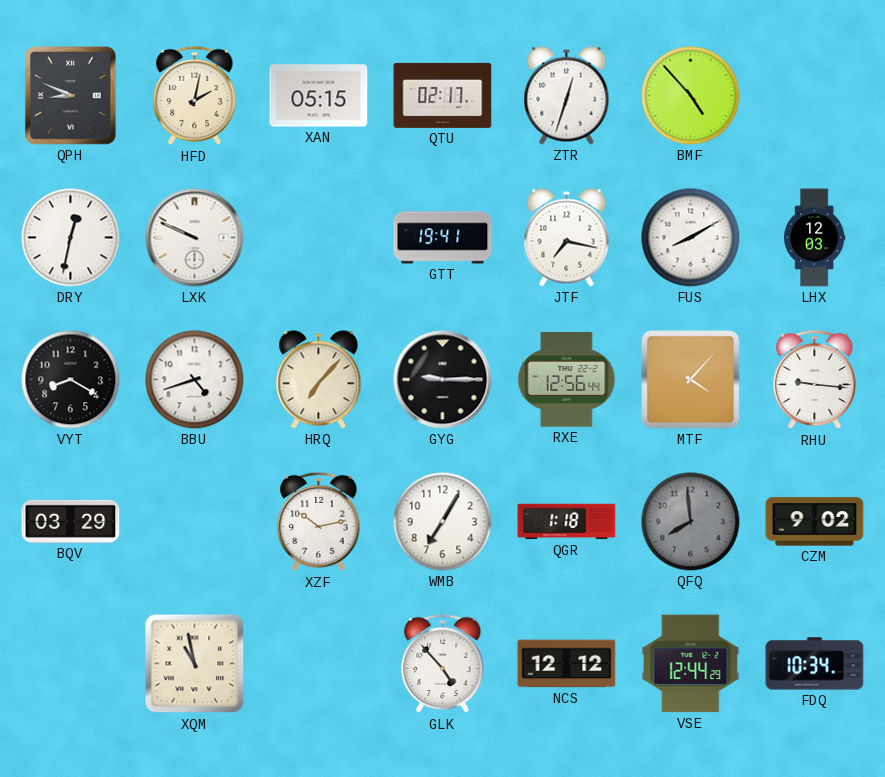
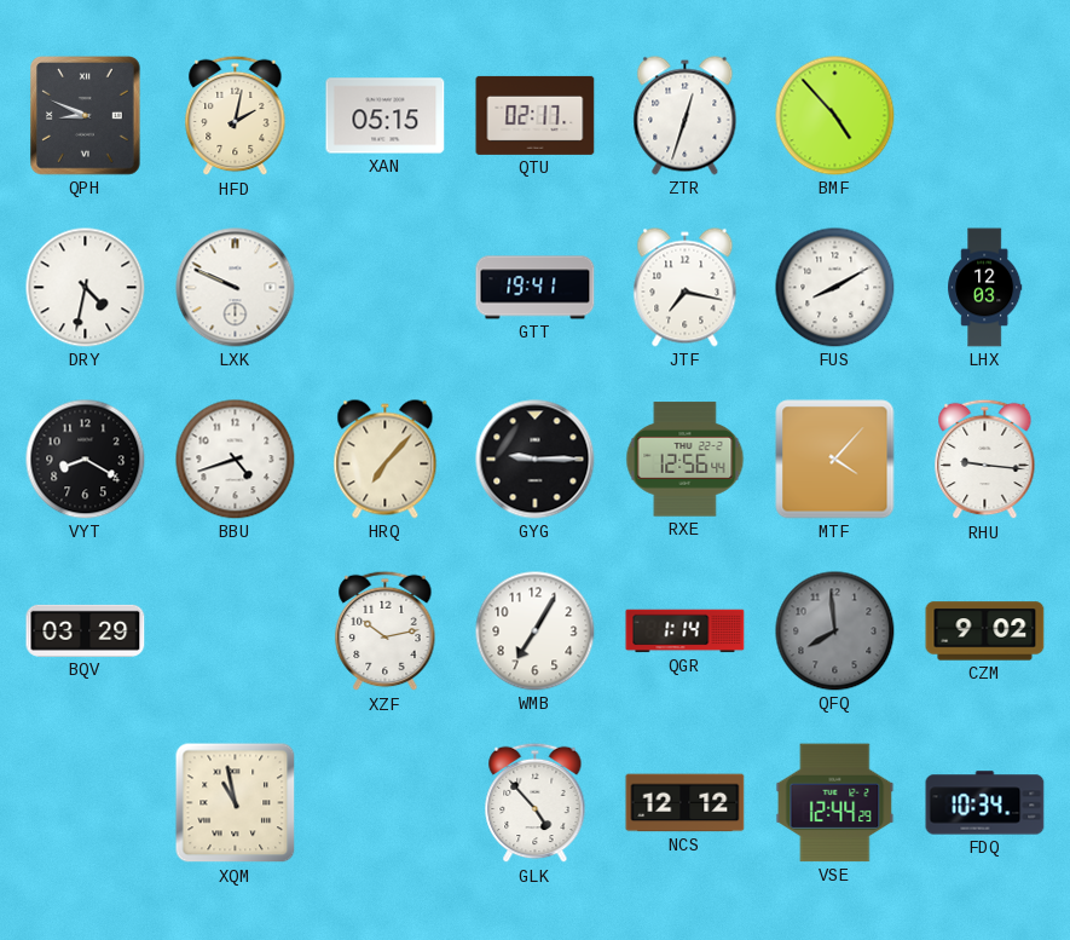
DRY: 12:32 -> 4:32
QGR: 1:18 -> 1:14
